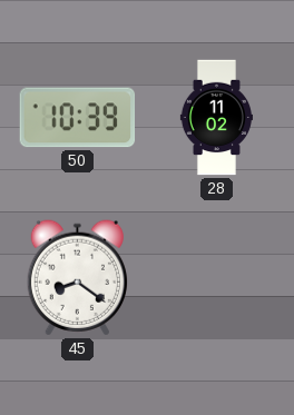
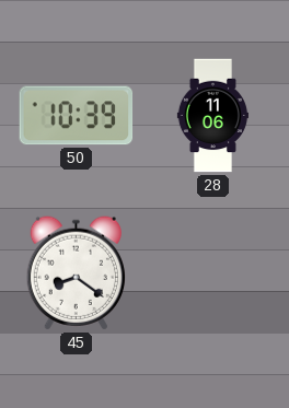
28: 11:02 -> 11:06
